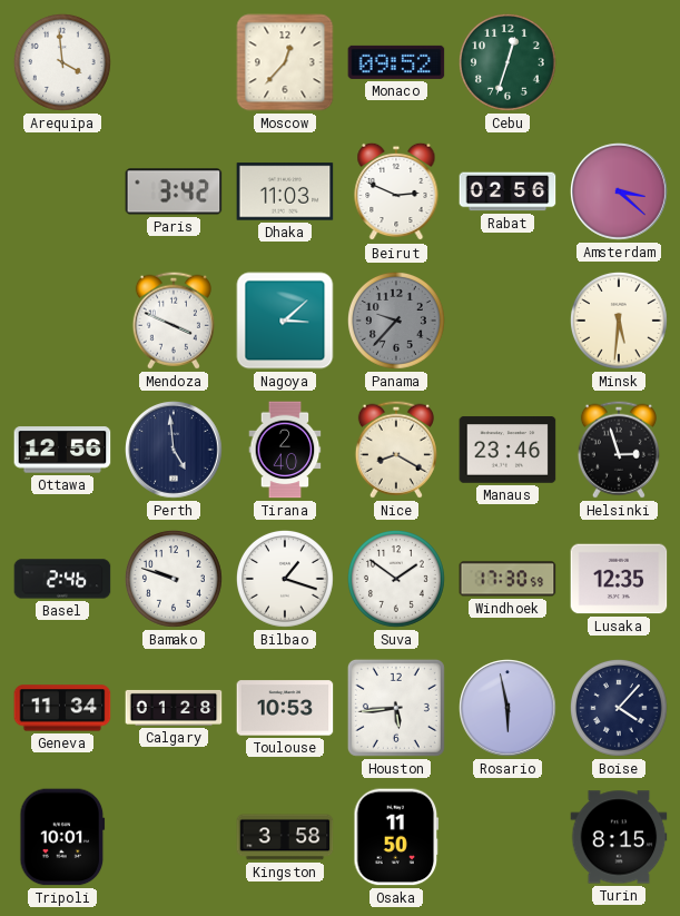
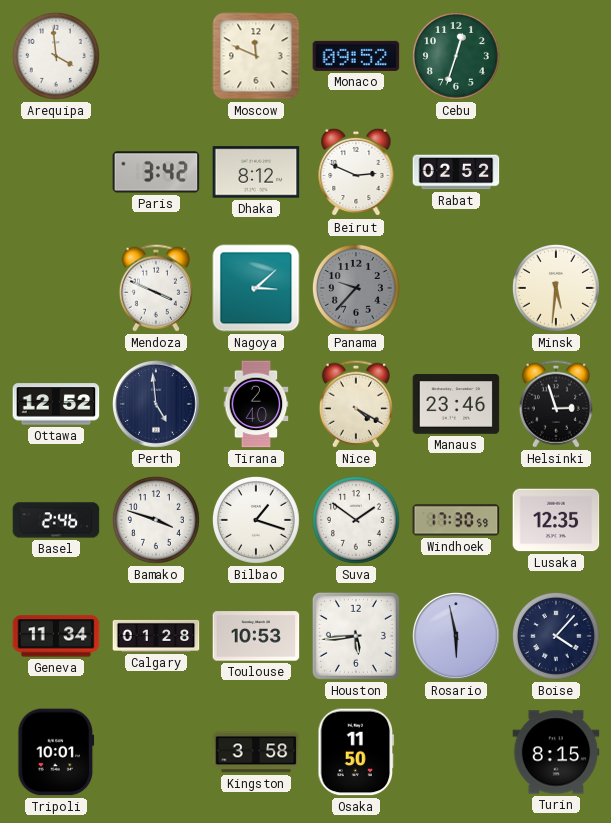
Moscow: 12:37 -> 11:49
Dhaka: 11:03 -> 8:12
Rabat: 02:56 -> 02:52
Amsterdam: 3:22 -> none
Ottawa: 12:56 -> 12:52
Nice: 8:20 -> 4:20
Bamako: 9:48 -> 3:48
